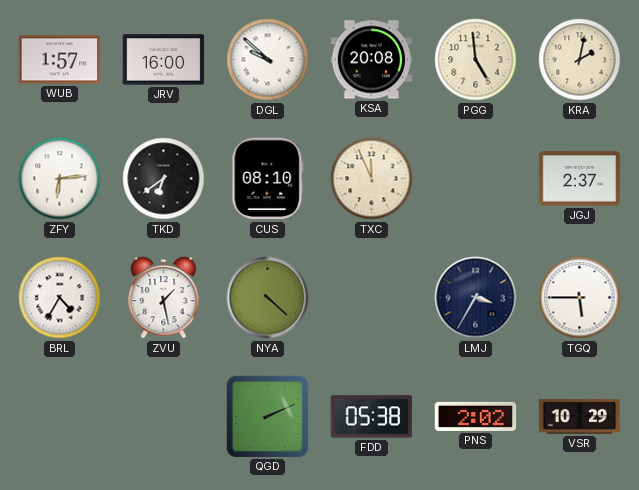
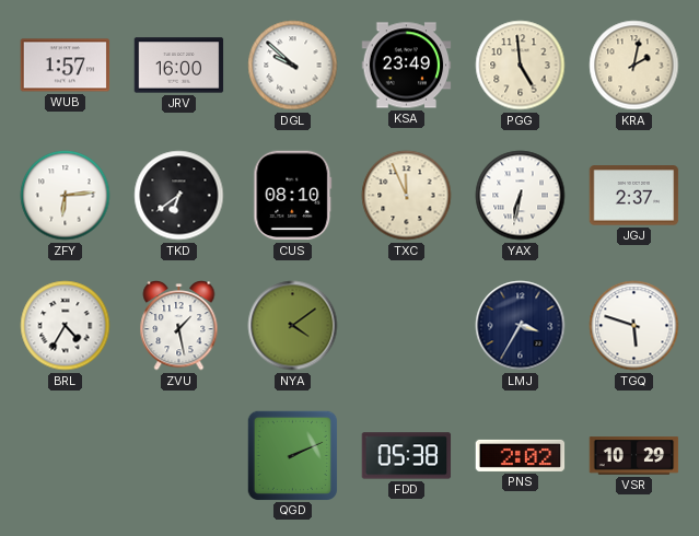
KSA: 20:08 -> 23:49
YAX: none -> 6:32
NYA: 4:22 -> 4:09
TGQ: 5:45 -> 5:48
